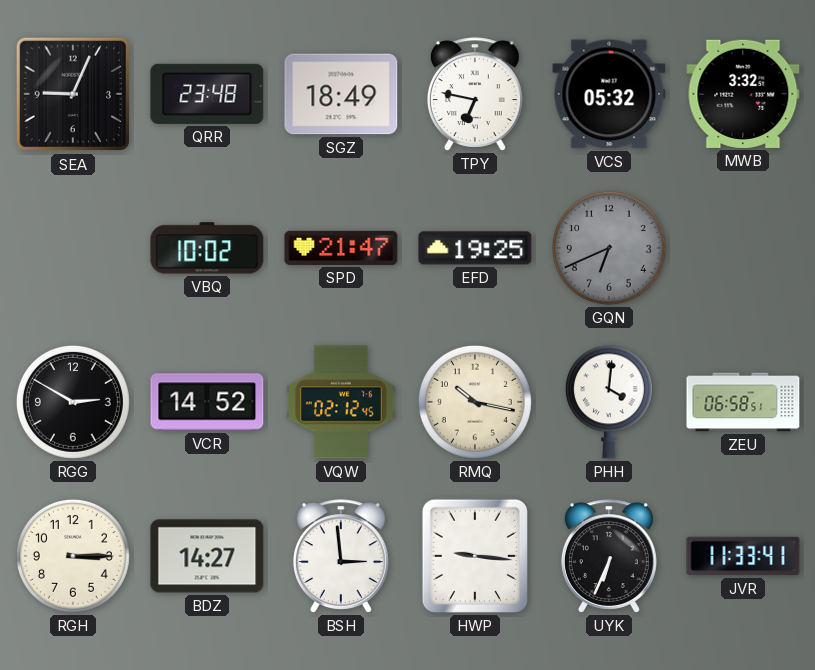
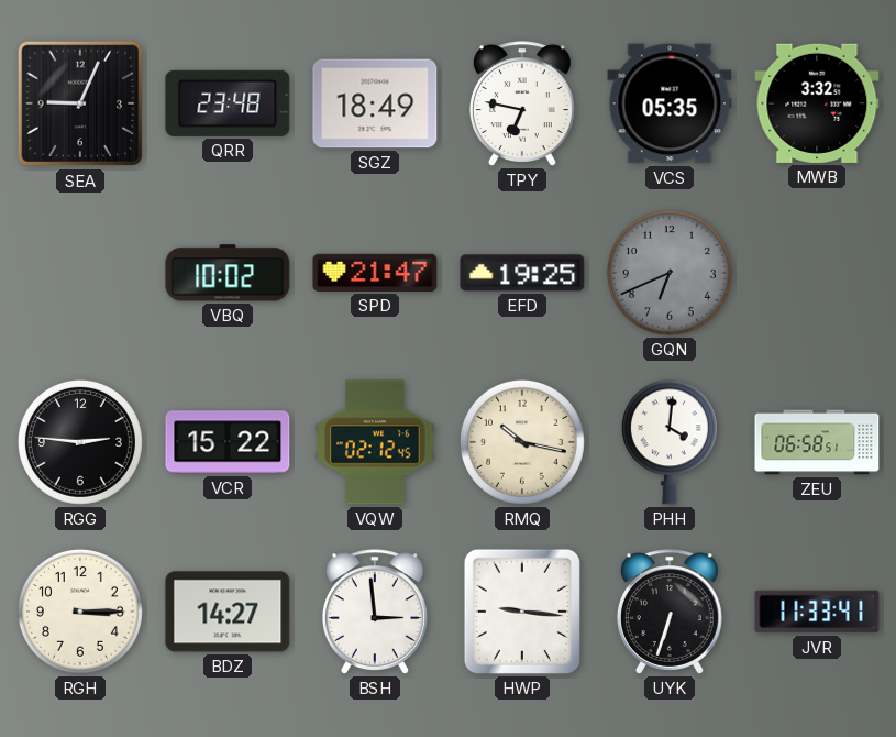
VCS: 05:32 -> 05:35
RGG: 2:50 -> 2:46
VCR: 14:52 -> 15:22
UYK: 6:34 -> 6:33
